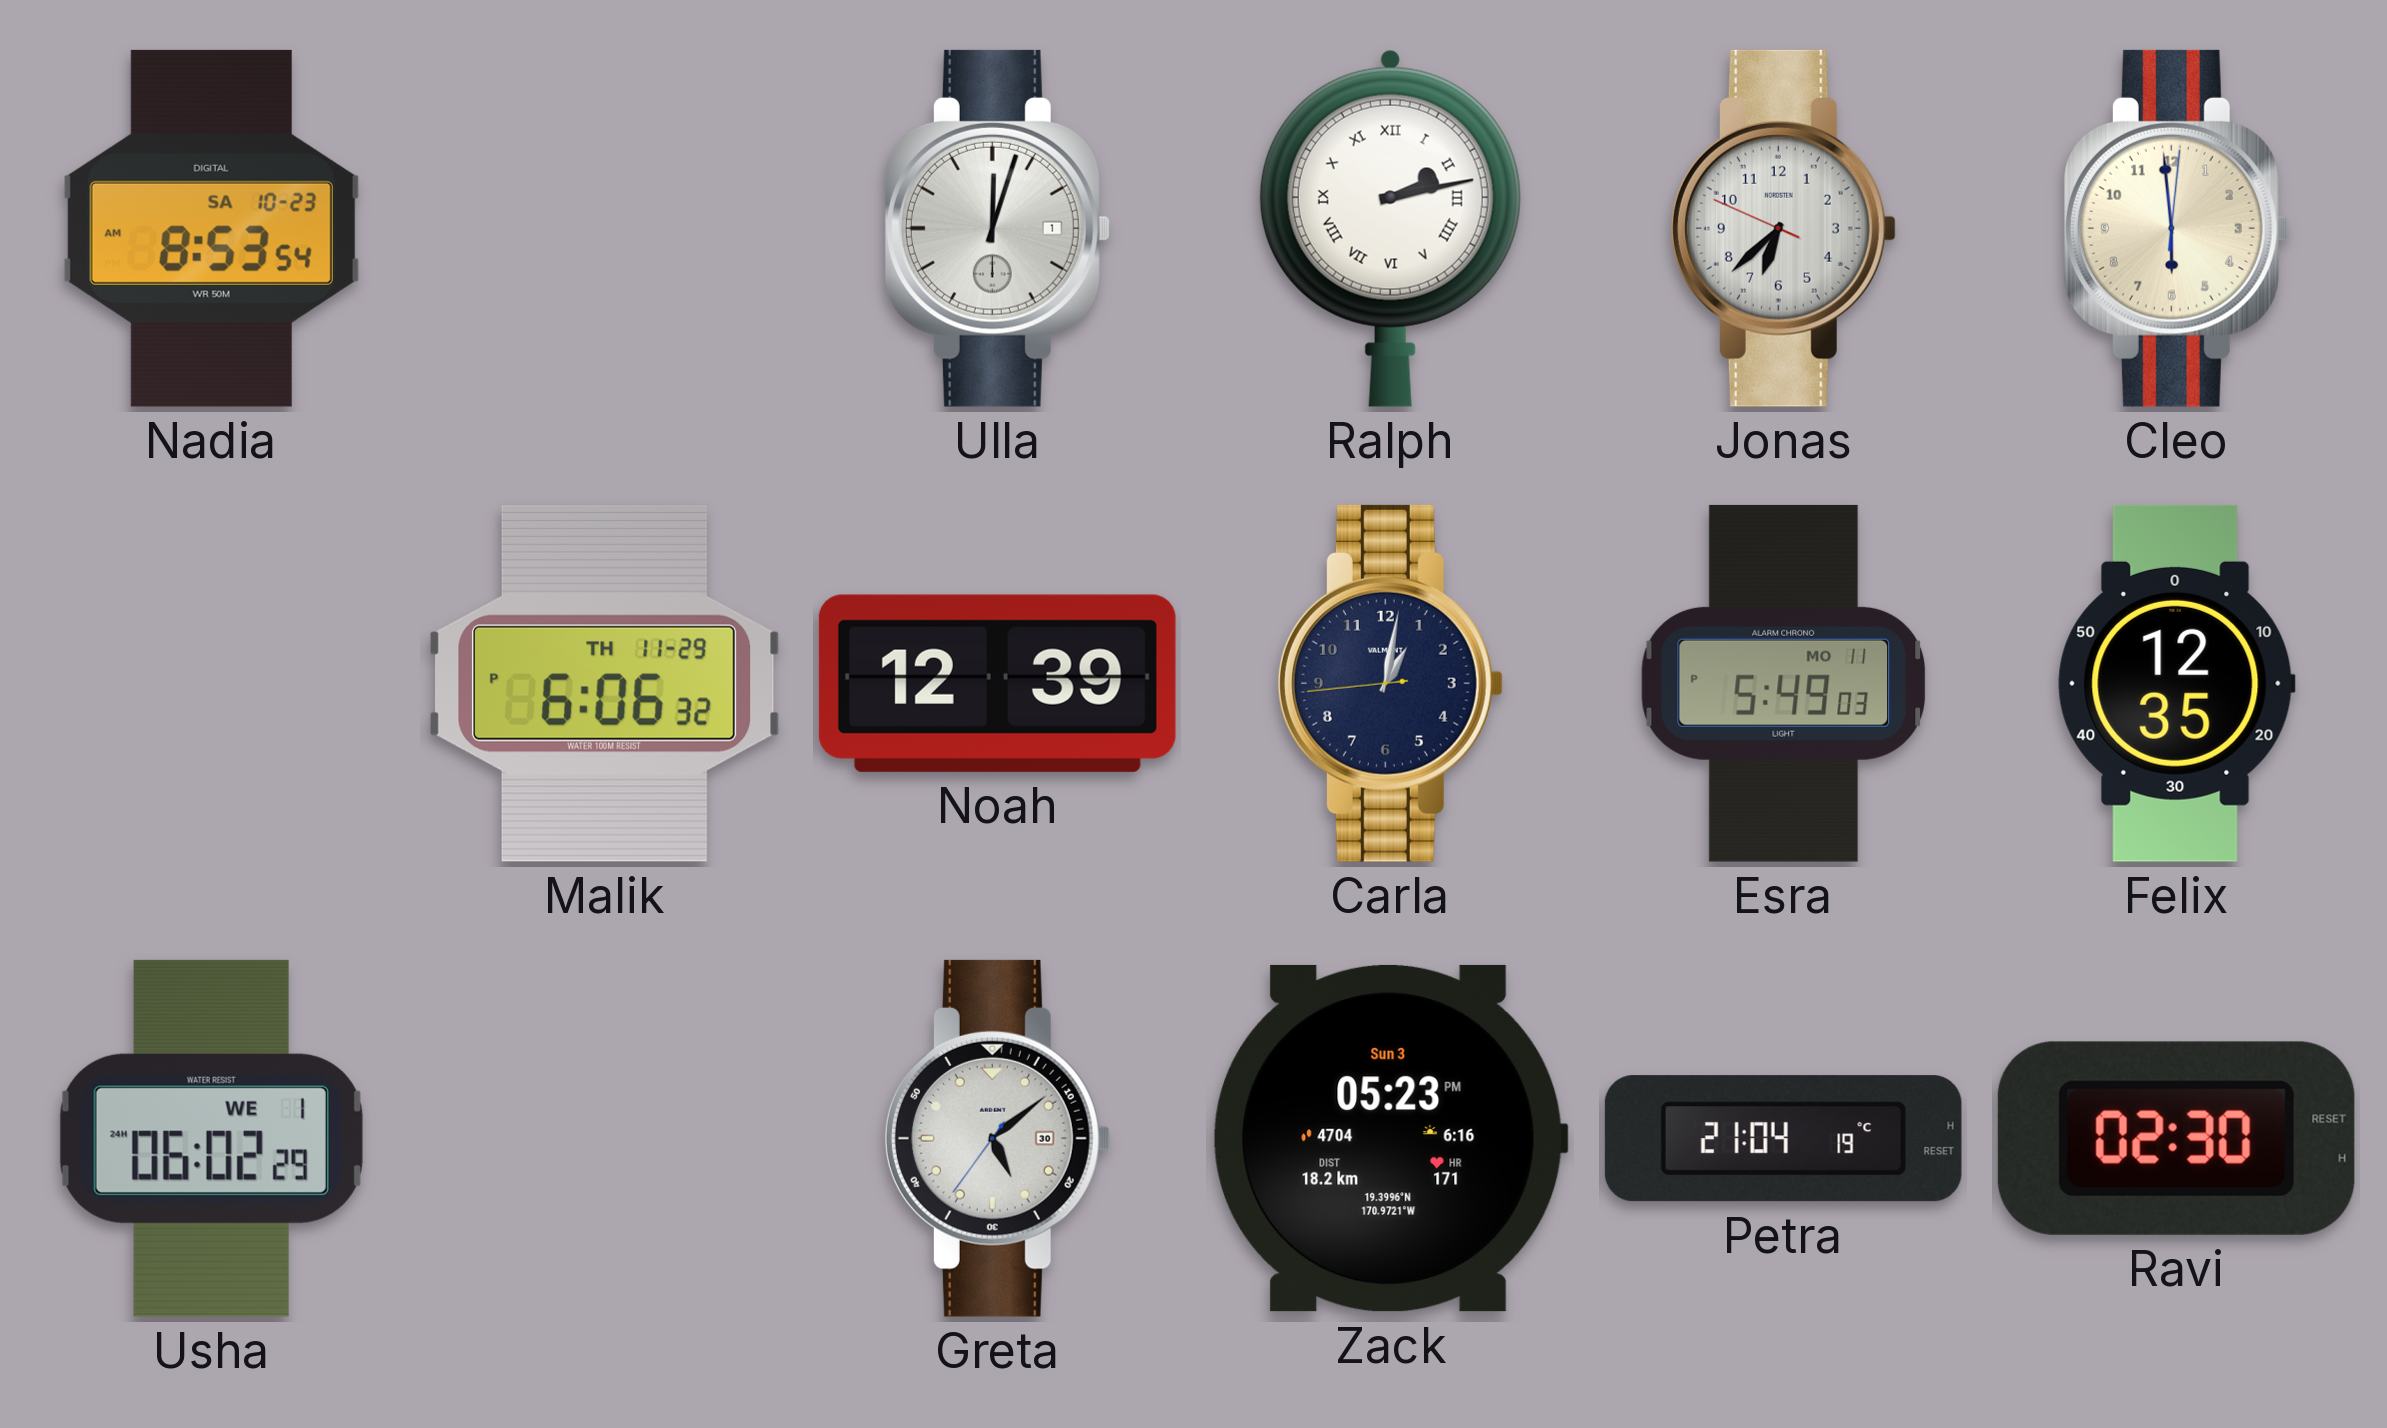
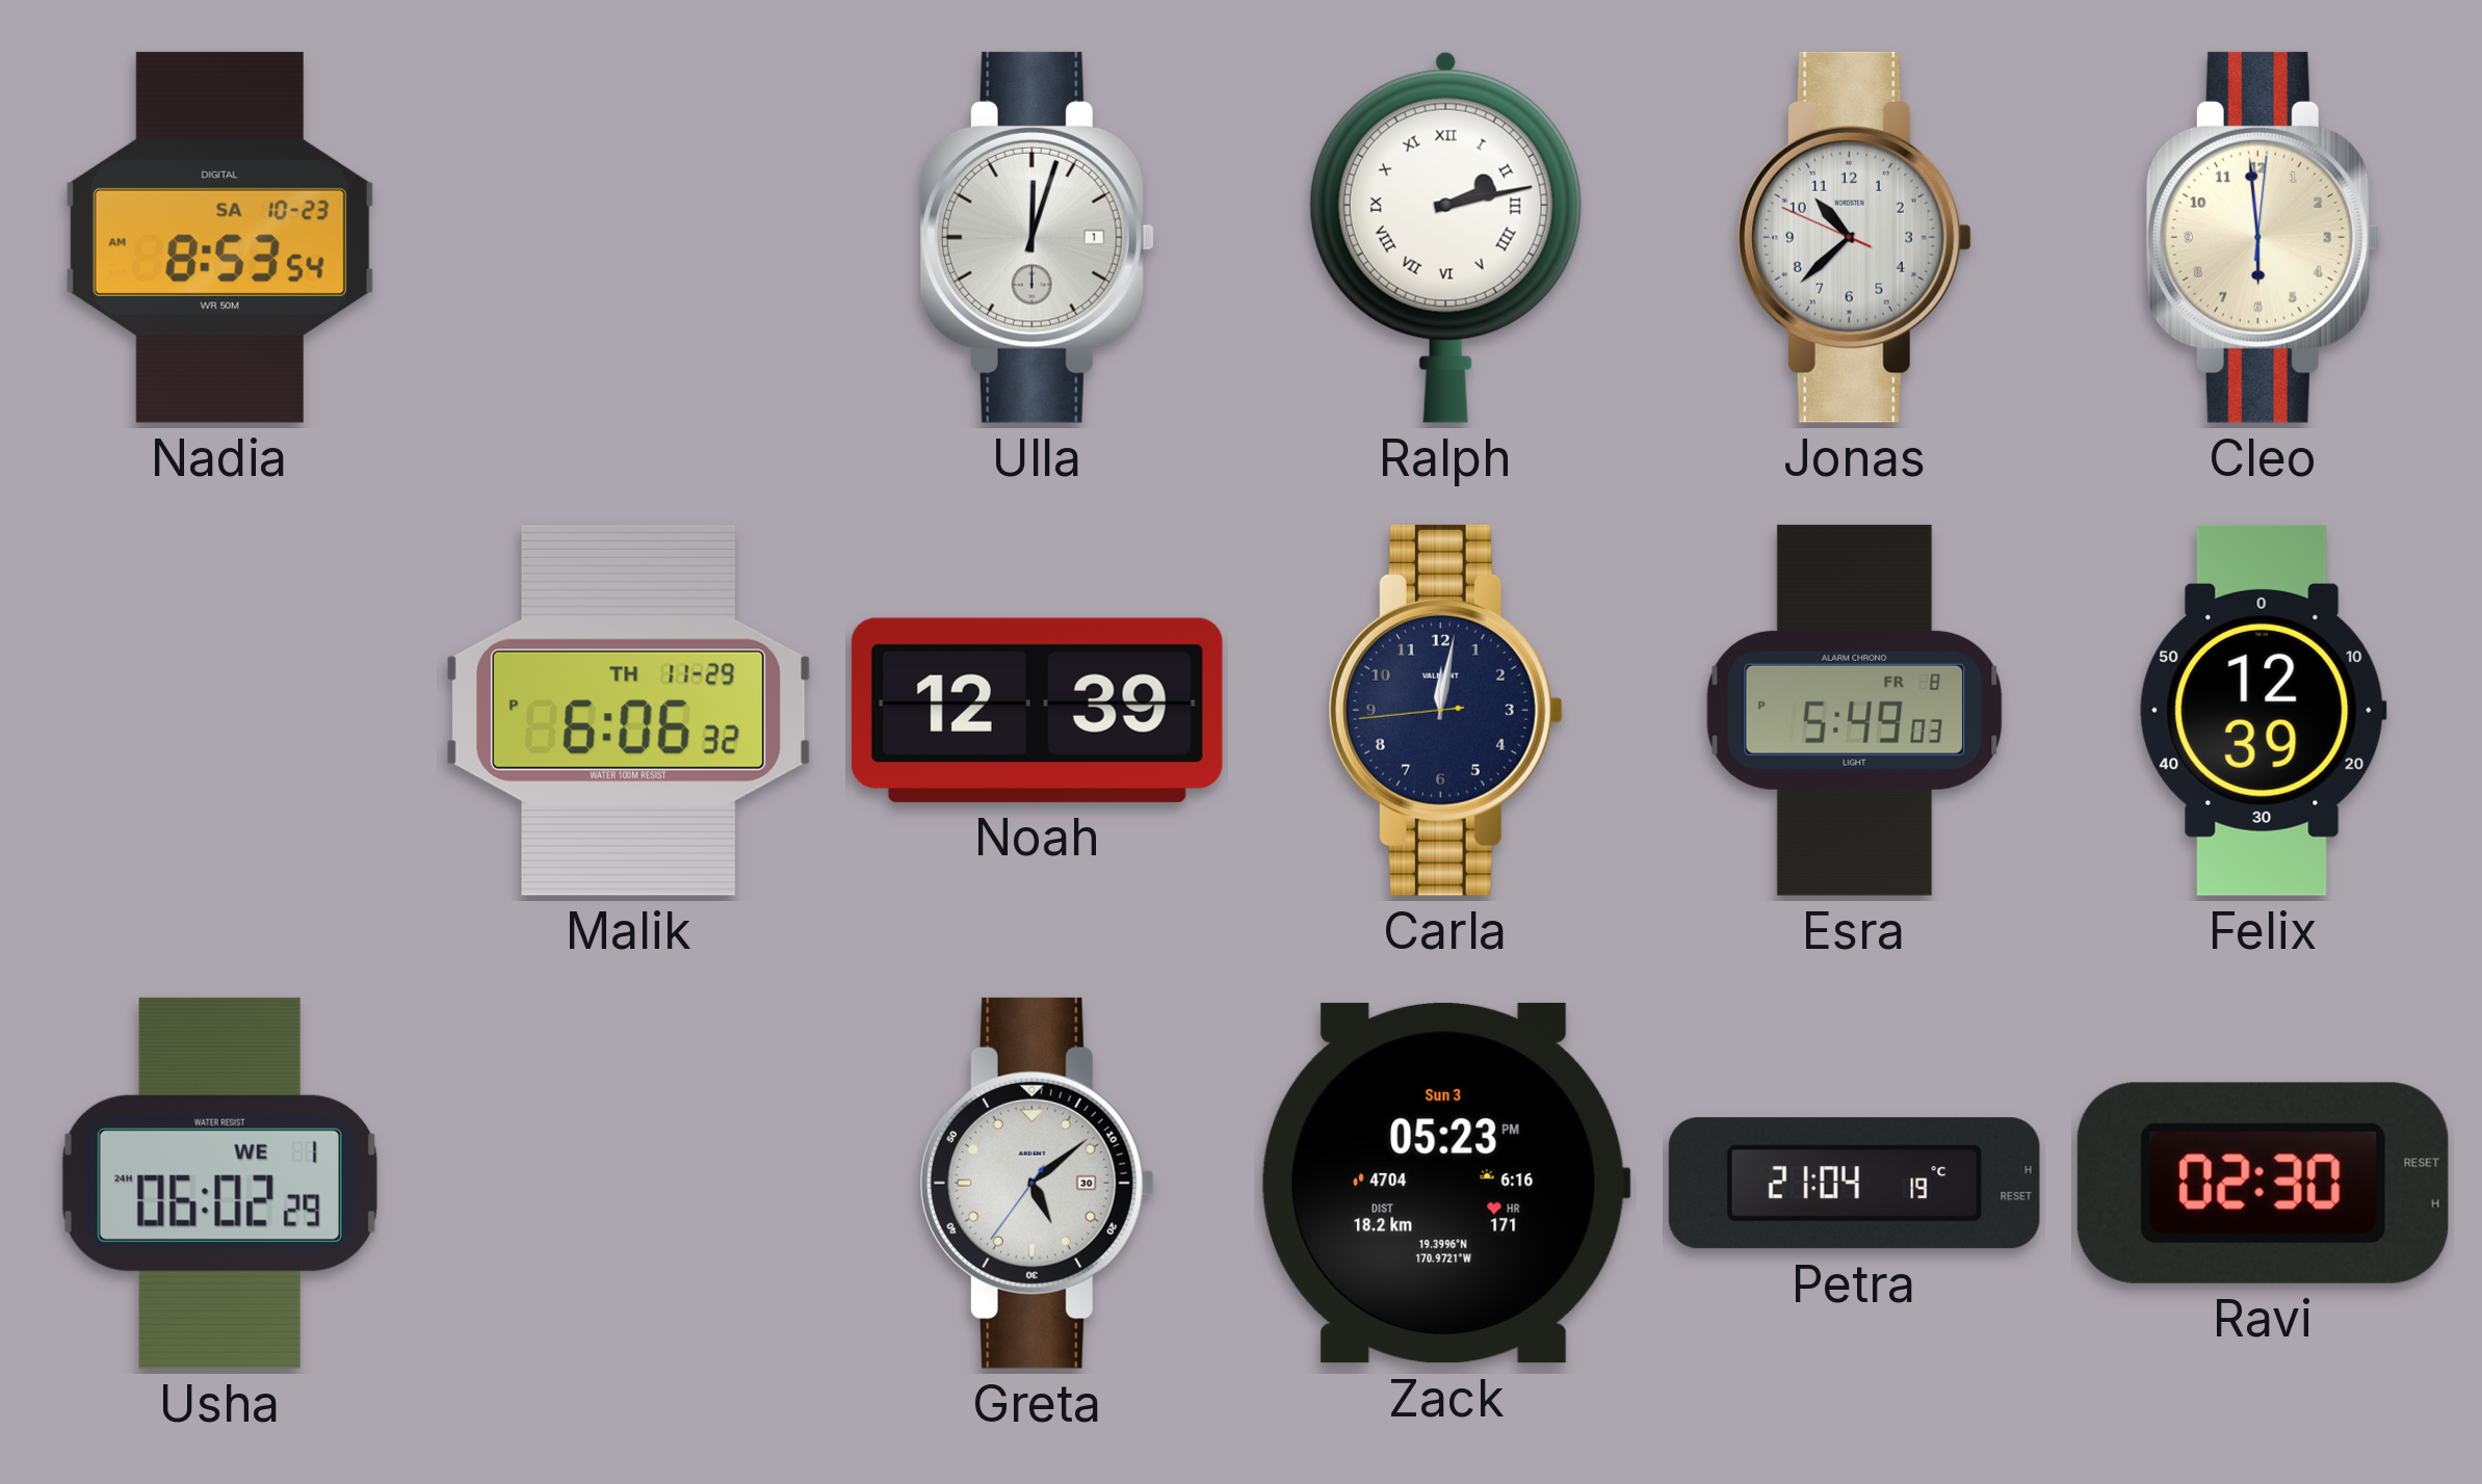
Jonas: 6:37 -> 10:37
Carla: 1:01 -> 12:01
Esra date: MO 11 -> FR 8
Felix: 12:35 -> 12:39
